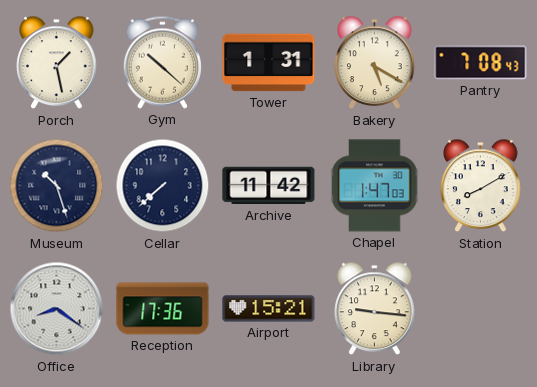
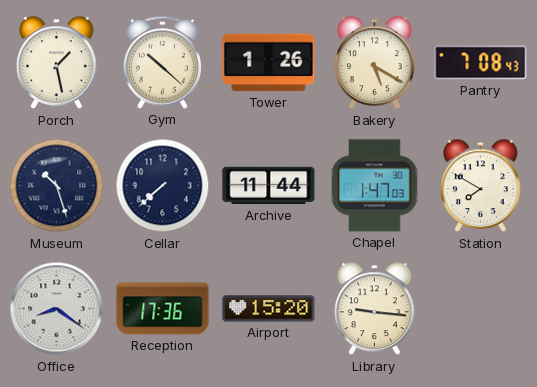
Tower: 1:31 -> 1:26
Archive: 11:42 -> 11:44
Station: 8:10 -> 7:50
Airport: 15:21 -> 15:20
